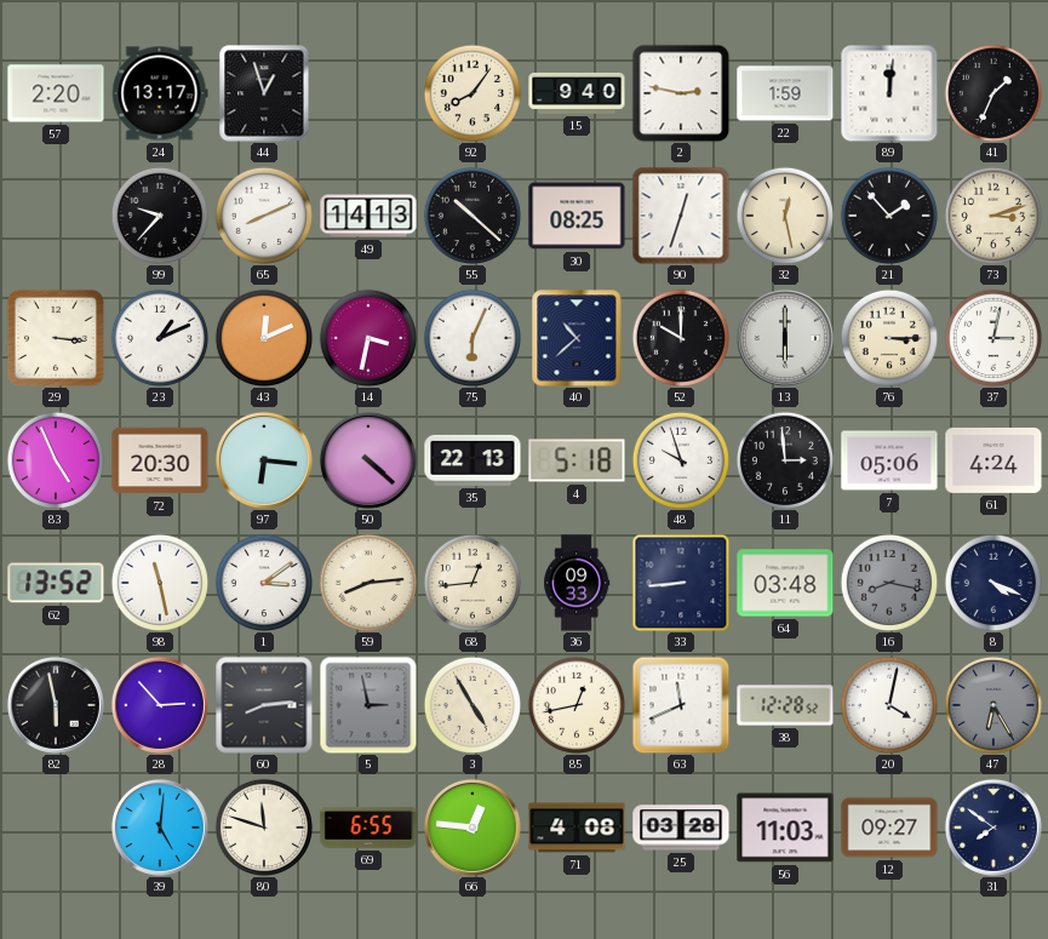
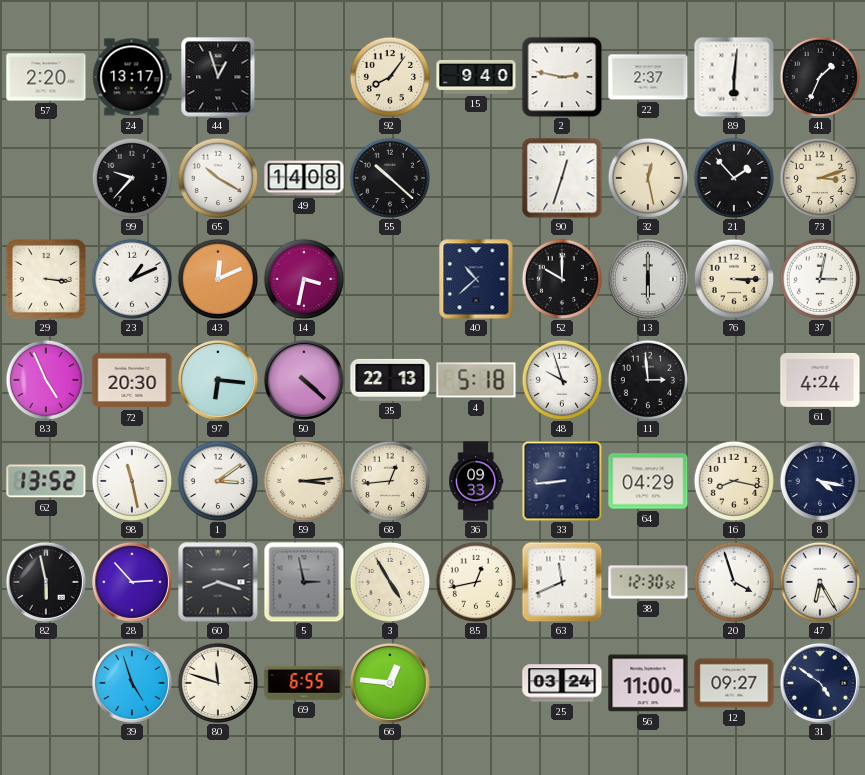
22: 1:59 -> 2:37
89: 12:01 -> 6:01
65: 8:11 -> 10:20
49: 14:13 -> 14:08
30: 08:25 -> none
75: 6:04 -> none
7: 05:06 -> none
59: 8:14 -> 3:14
64: 03:48 -> 04:29
16 dial: grey -> cream
8: 4:19 -> 4:17
60: 8:14 -> 8:18
38: 12:28 -> 12:30
20: 4:02 -> 3:57
47 dial: grey -> white
39: 5:01 -> 4:57
71: 4:08 -> none
25: 03:28 -> 03:24
56: 11:03 -> 11:00
31: 7:51 -> 4:51
